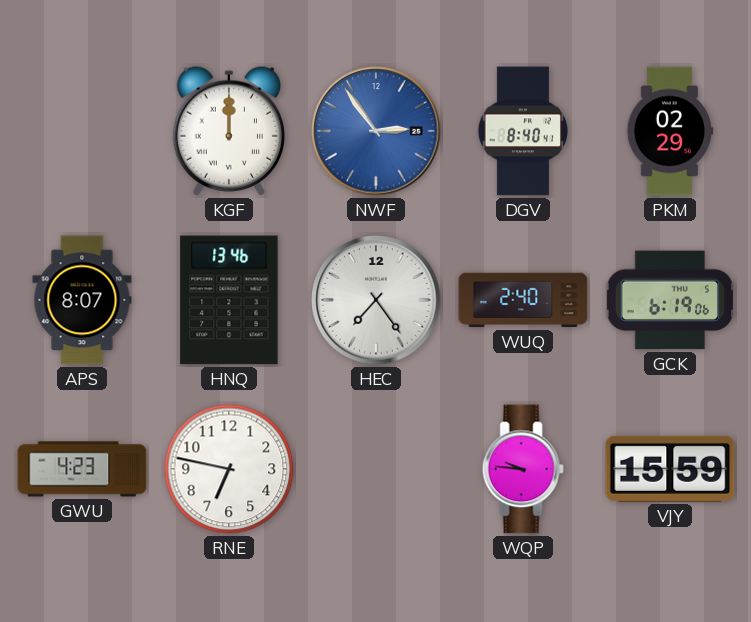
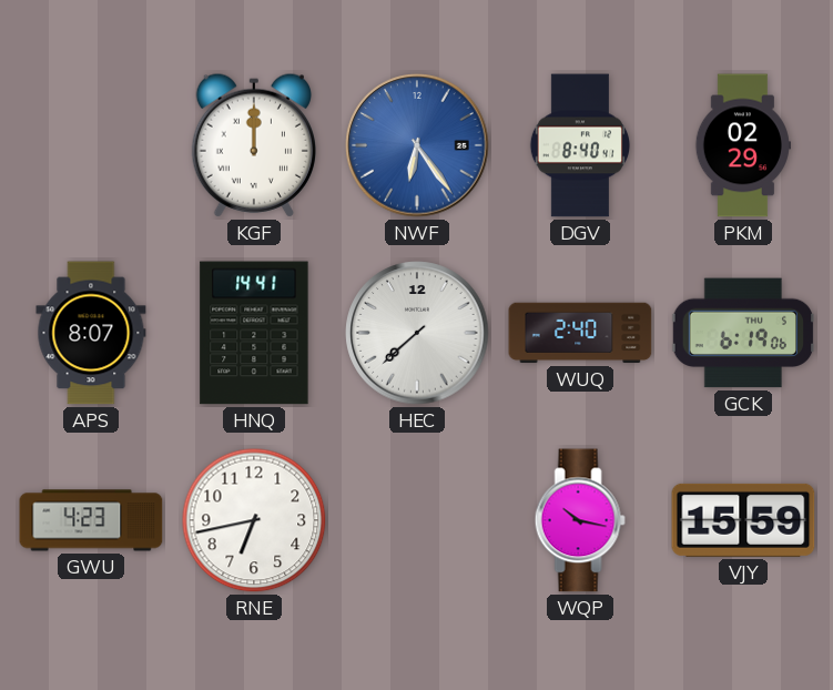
NWF: 2:54 -> 6:24
HNQ: 13:46 -> 14:41
HEC: 7:24 -> 7:38
RNE: 6:47 -> 6:43
WQP: 9:46 -> 10:17
